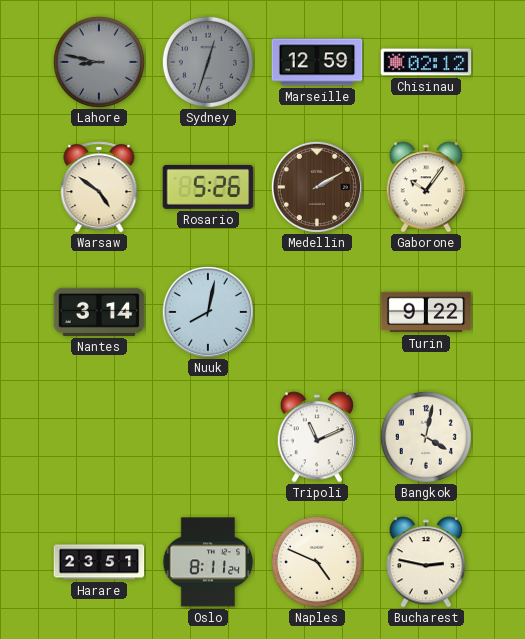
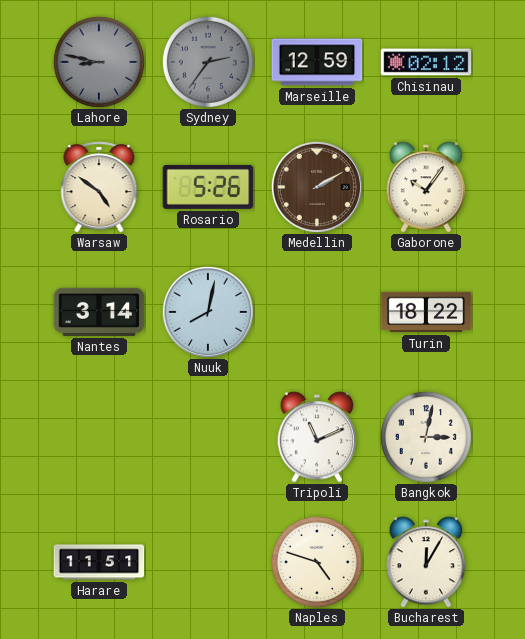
Sydney: 12:33 -> 2:36
Turin: 9:22 -> 18:22
Bangkok: 4:02 -> 3:02
Harare: 23:51 -> 11:51
Oslo: 8:11 -> none
Naples: 4:49 -> 4:48
Bucharest: 2:47 -> 12:05
